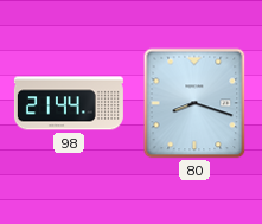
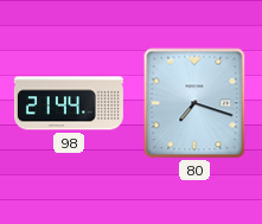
80: 8:18 -> 7:18
